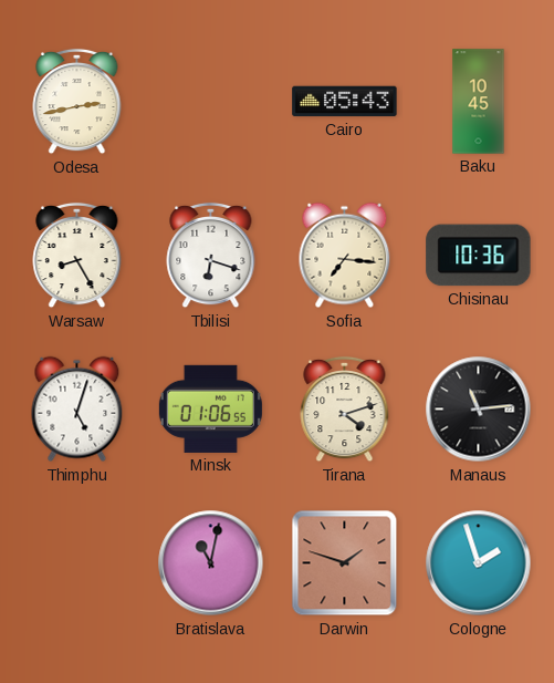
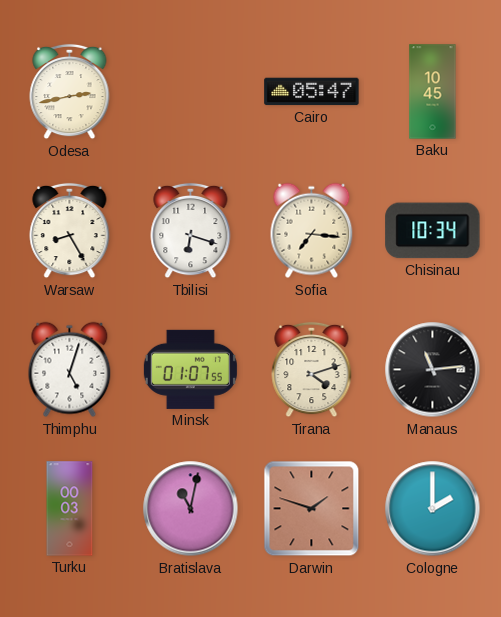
Cairo: 05:43 -> 05:47
Chisinau: 10:36 -> 10:34
Minsk: 01:06 -> 01:07
Turku: none -> 00:03
Cologne: 1:57 -> 2:00
